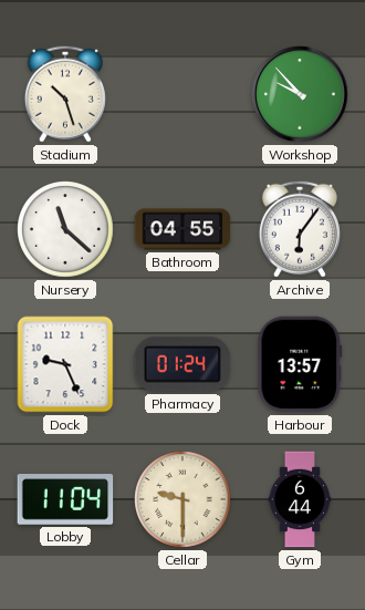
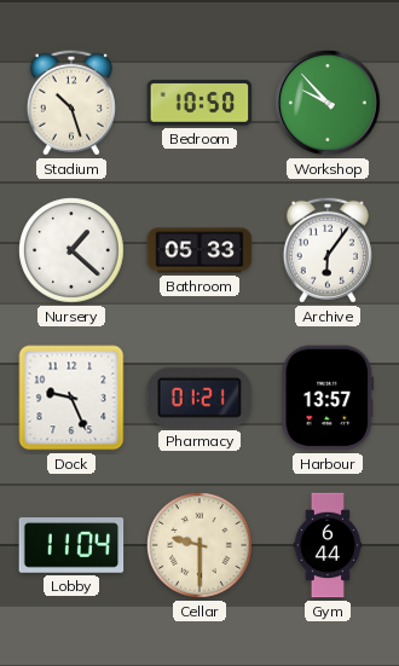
Bedroom: none -> 10:50
Nursery: 11:22 -> 1:22
Bathroom: 04:55 -> 05:33
Pharmacy: 01:24 -> 01:21
